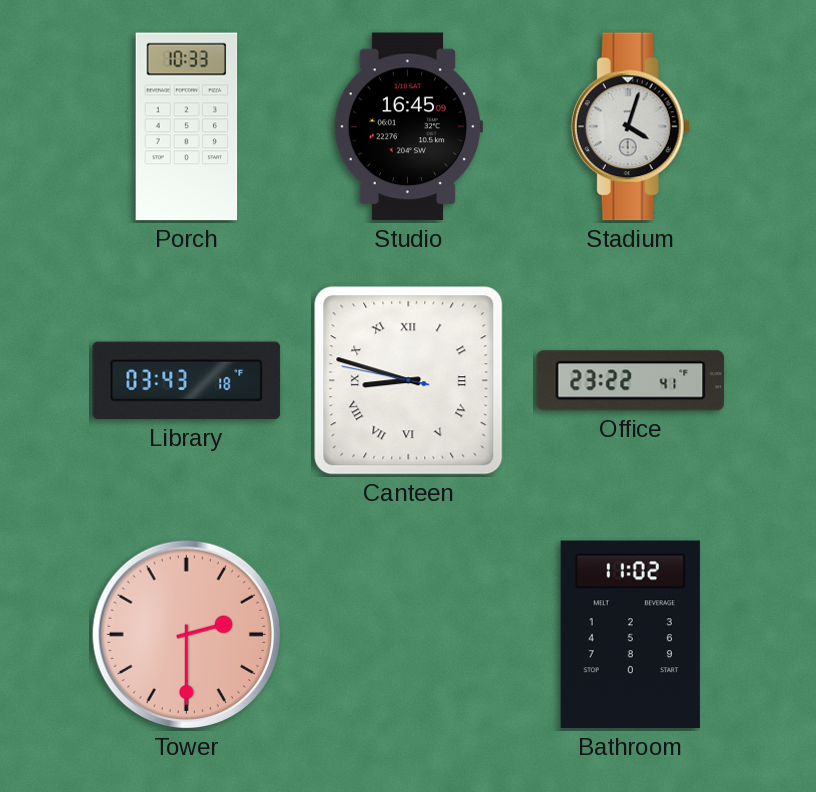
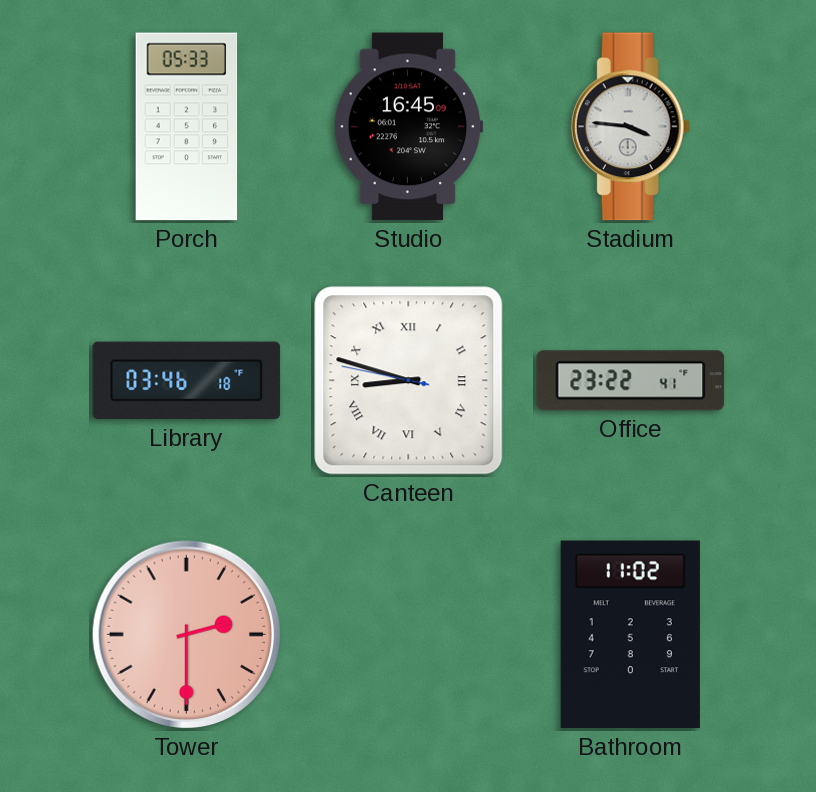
Porch: 10:33 -> 05:33
Stadium: 4:03 -> 3:46
Library: 03:43 -> 03:46
